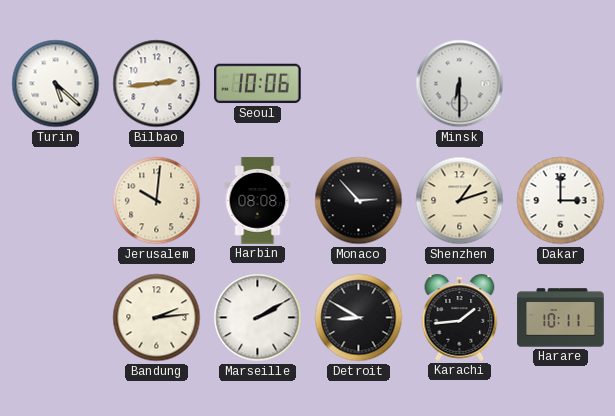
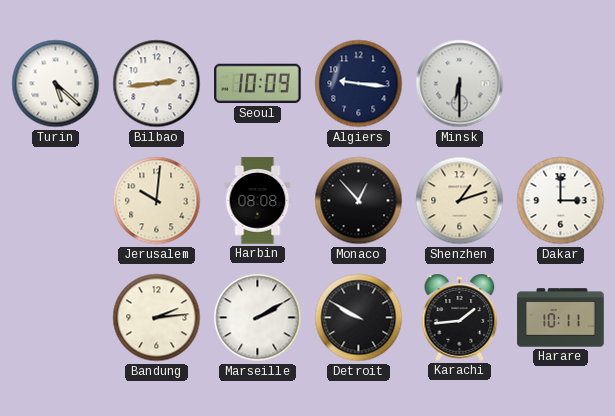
Seoul: 10:06 -> 10:09
Algiers: none -> 9:16
Monaco: 2:53 -> 12:53
Detroit: 8:50 -> 9:50
